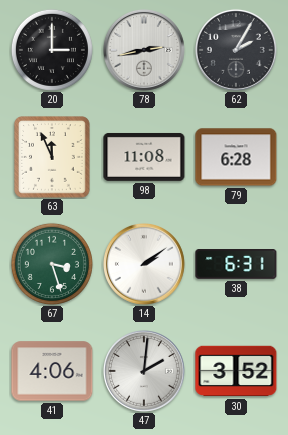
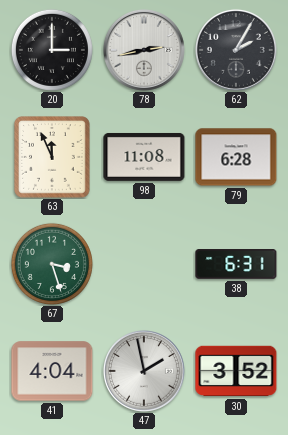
14: 2:09 -> none
41: 4:06 -> 4:04
47: 2:01 -> 1:58
